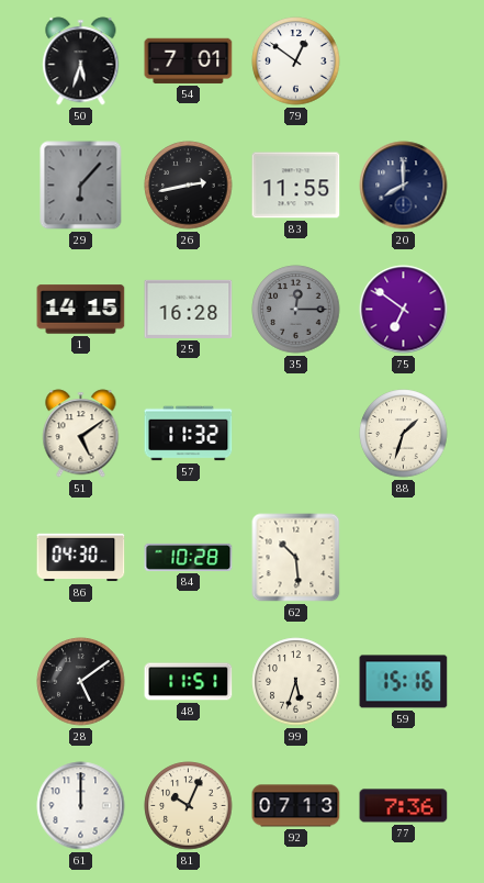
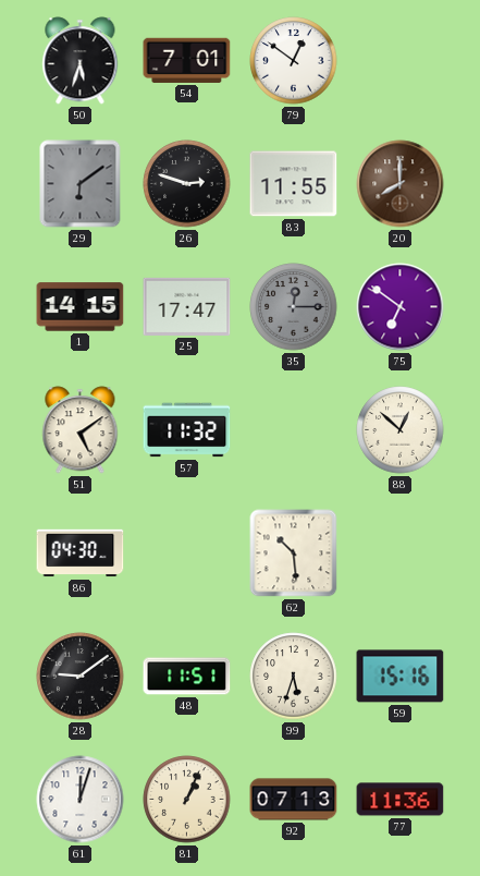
29: 6:07 -> 6:09
26: 2:43 -> 2:48
20 dial: navy -> brown
25: 16:28 -> 17:47
88: 1:33 -> 12:52
84: 10:28 -> none
28: 5:09 -> 9:09
61: 12:00 -> 12:03
81: 10:04 -> 1:04
77: 7:36 -> 11:36
